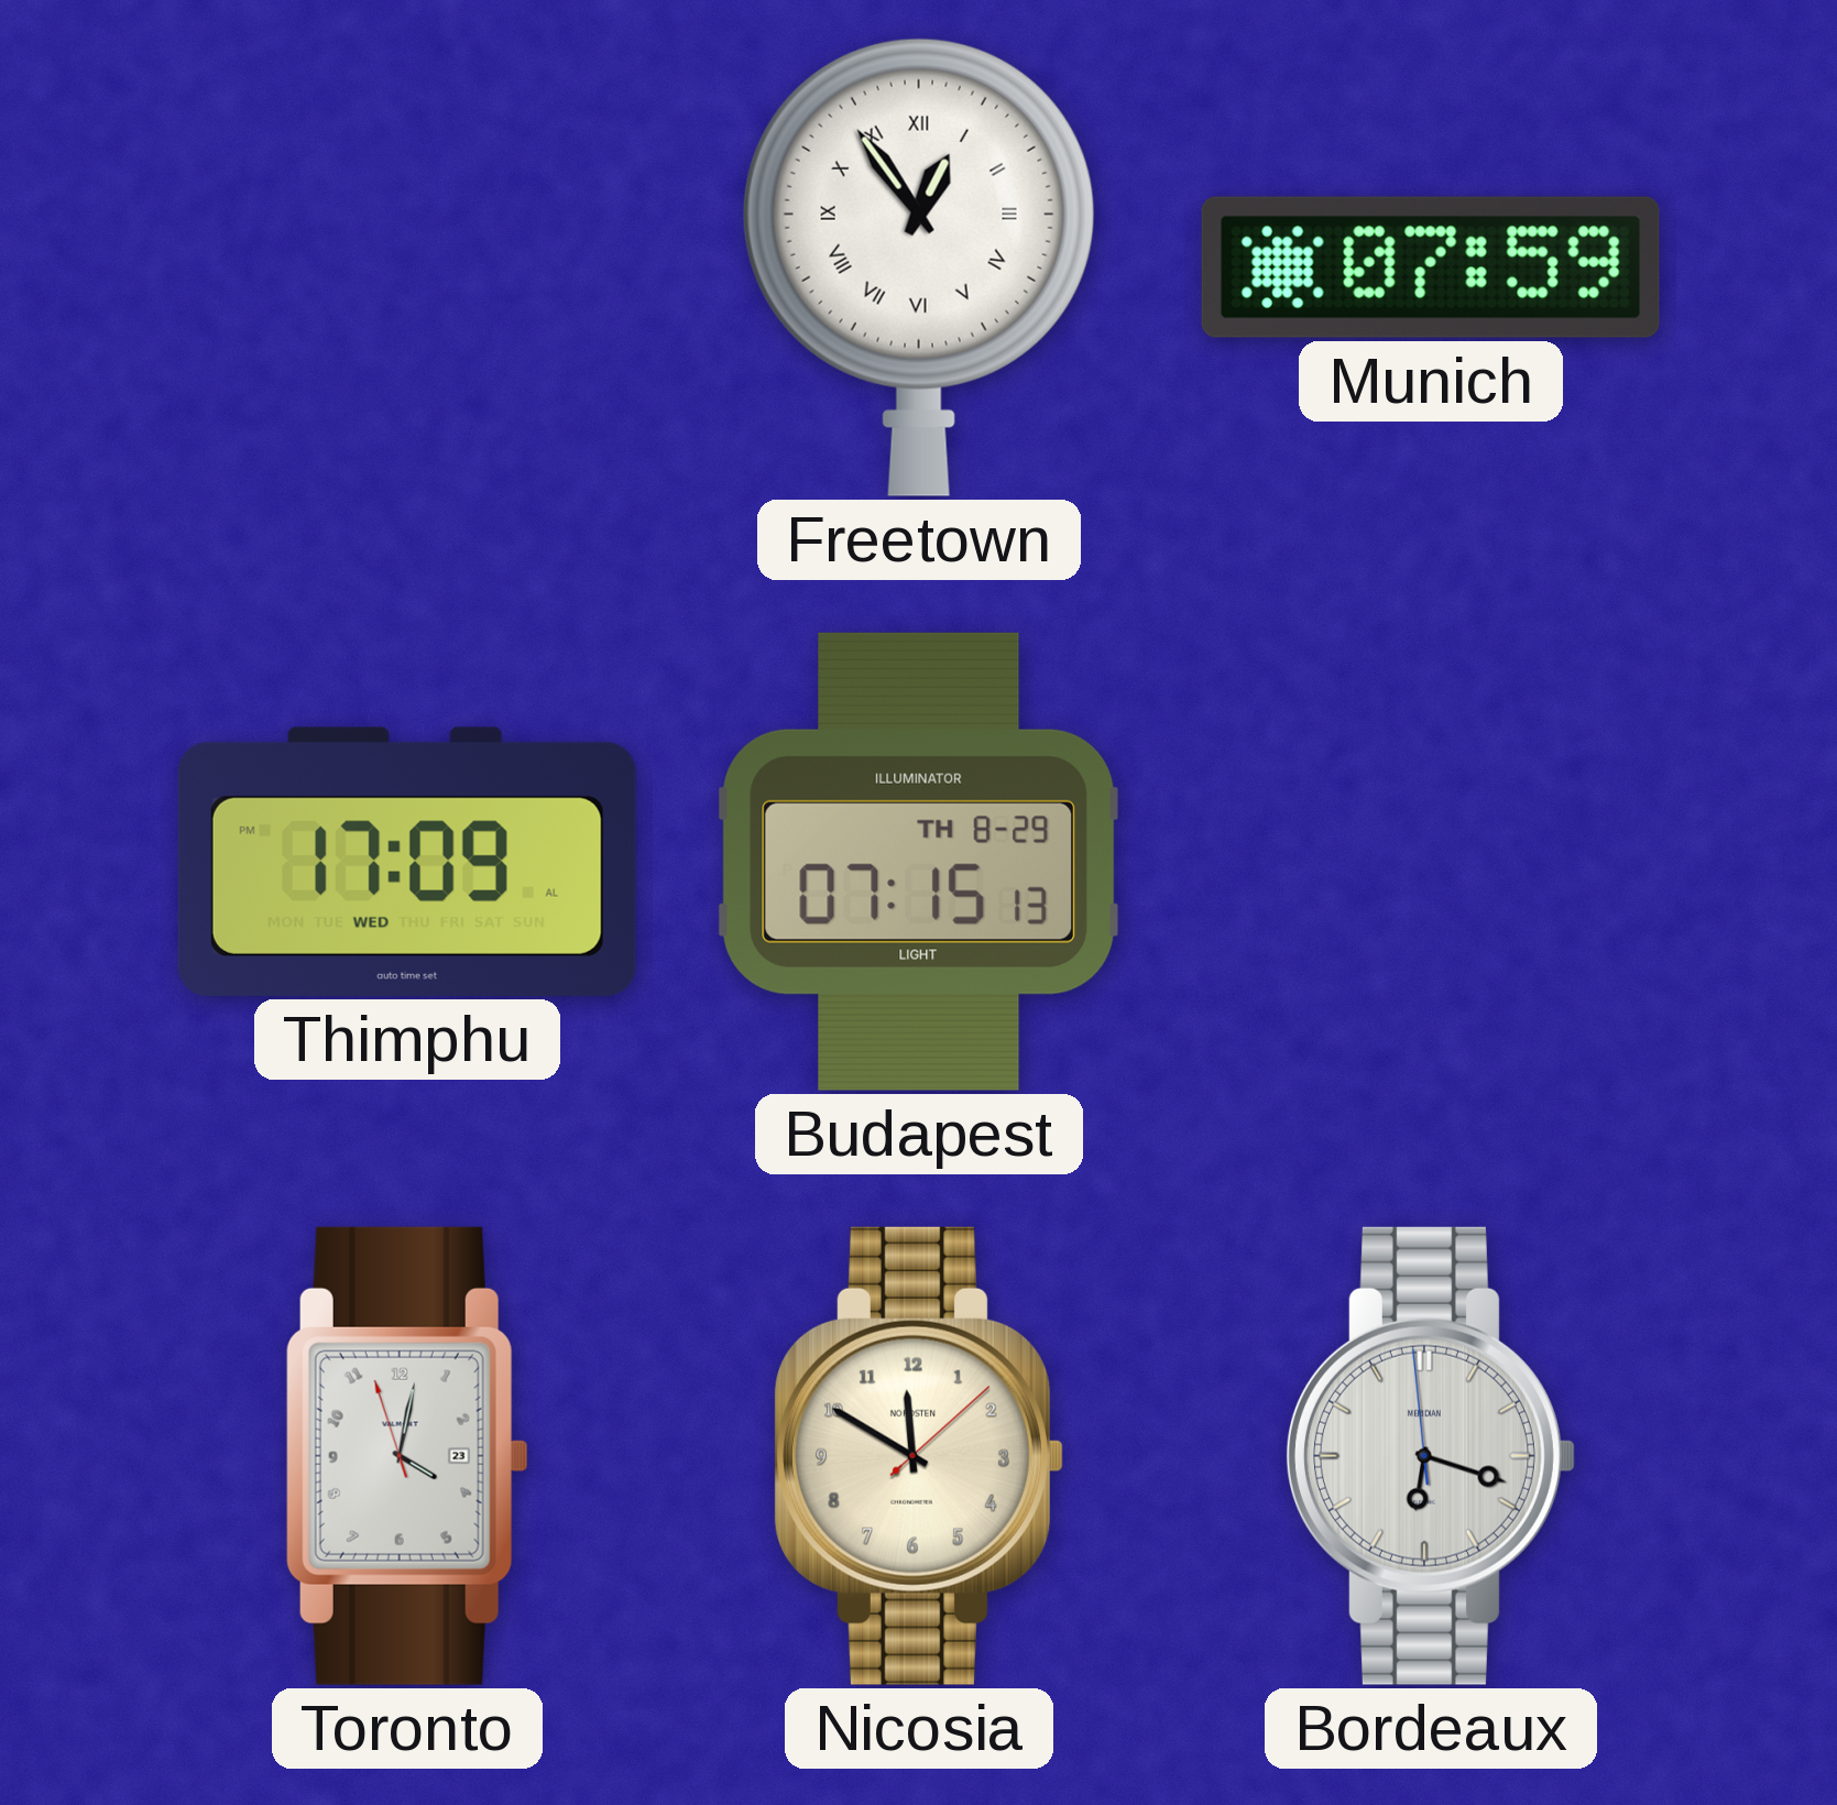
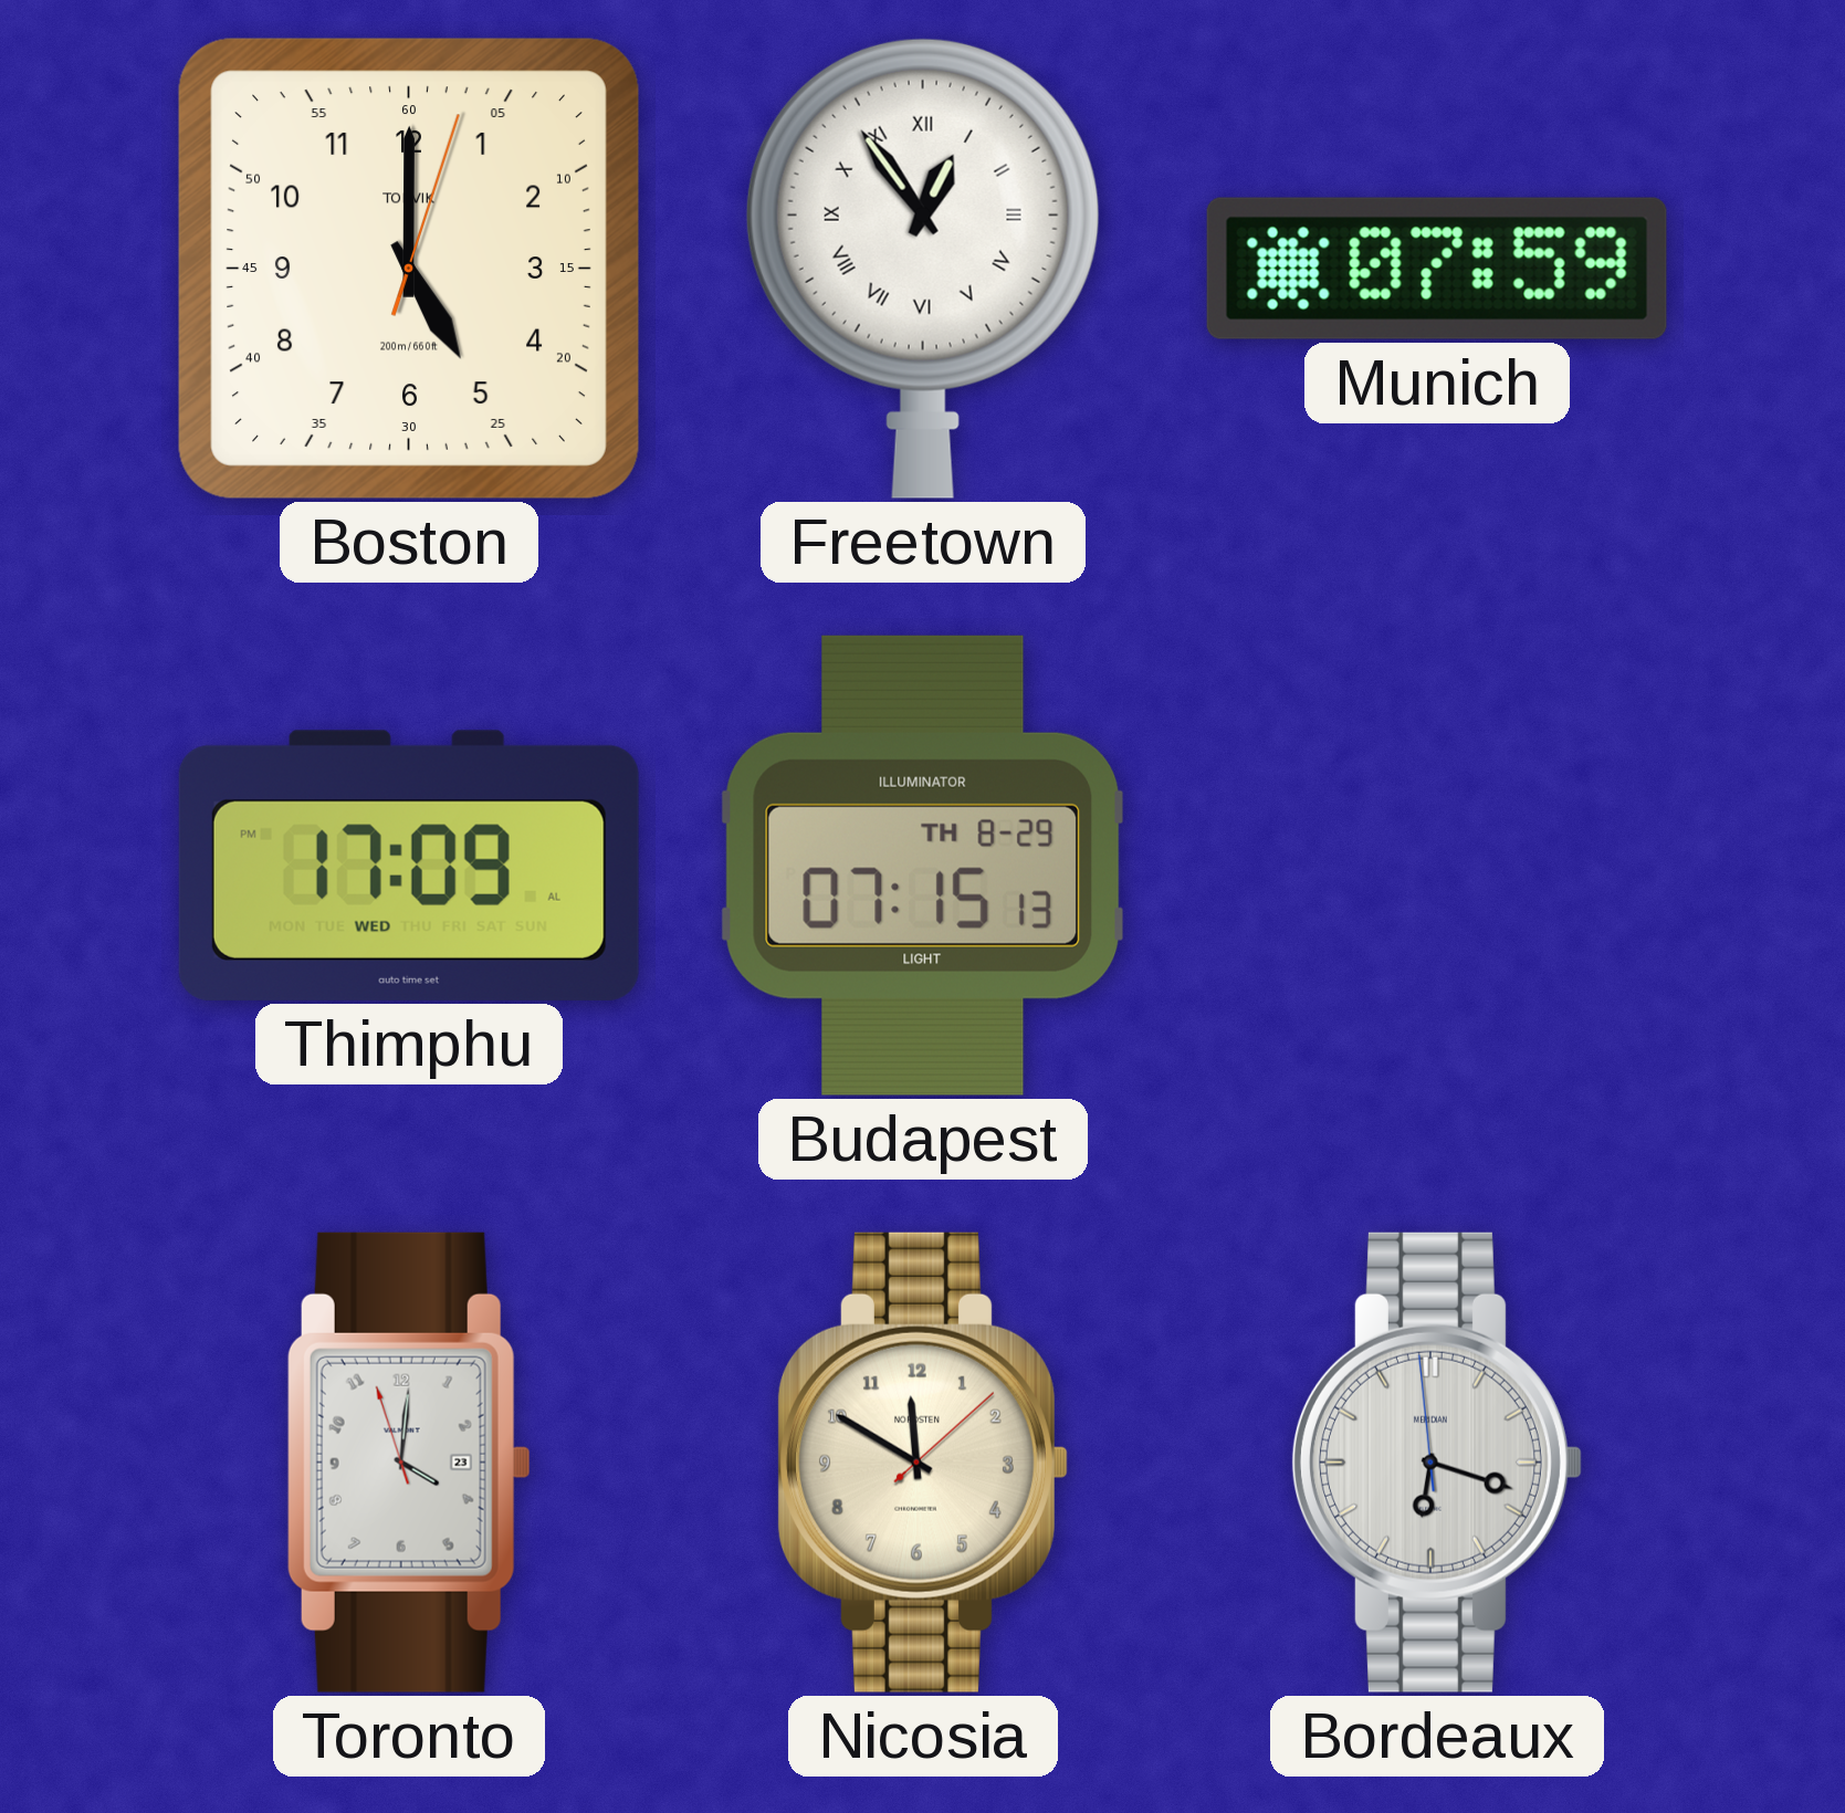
Boston: none -> 5:00
Toronto: 4:01 -> 4:00
